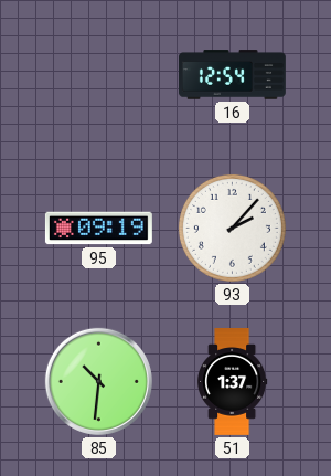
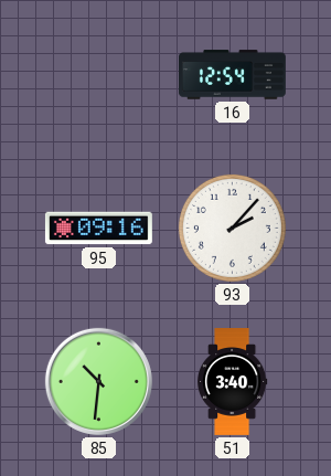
95: 09:19 -> 09:16
51: 1:37 -> 3:40
